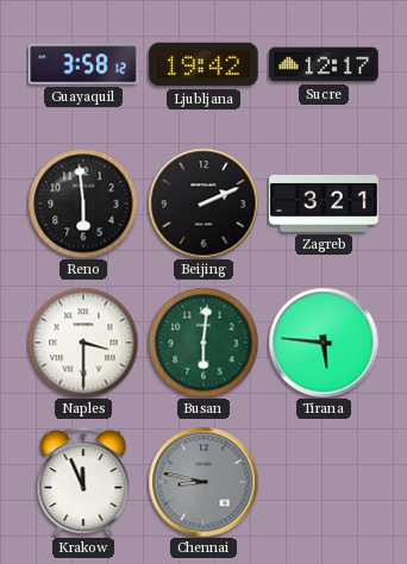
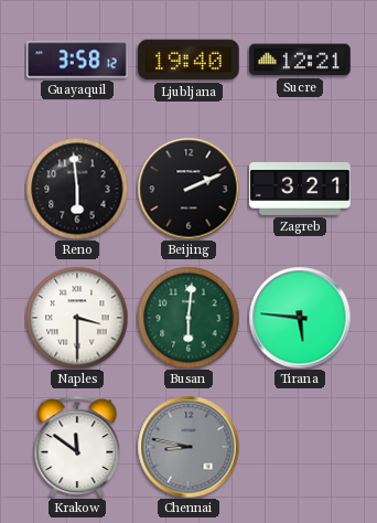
Ljubljana: 19:42 -> 19:40
Sucre: 12:17 -> 12:21
Krakow: 11:56 -> 11:51
